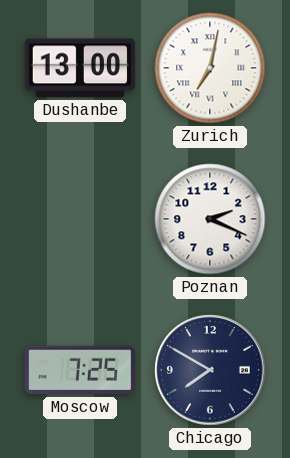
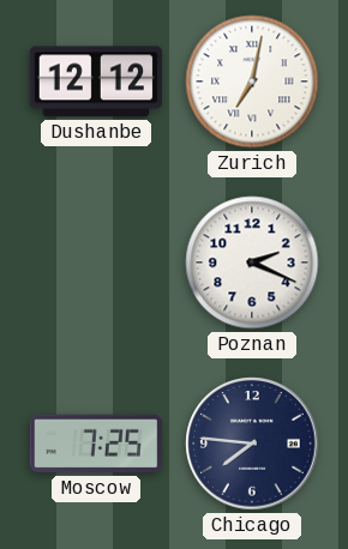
Dushanbe: 13:00 -> 12:12
Chicago: 7:50 -> 7:46
